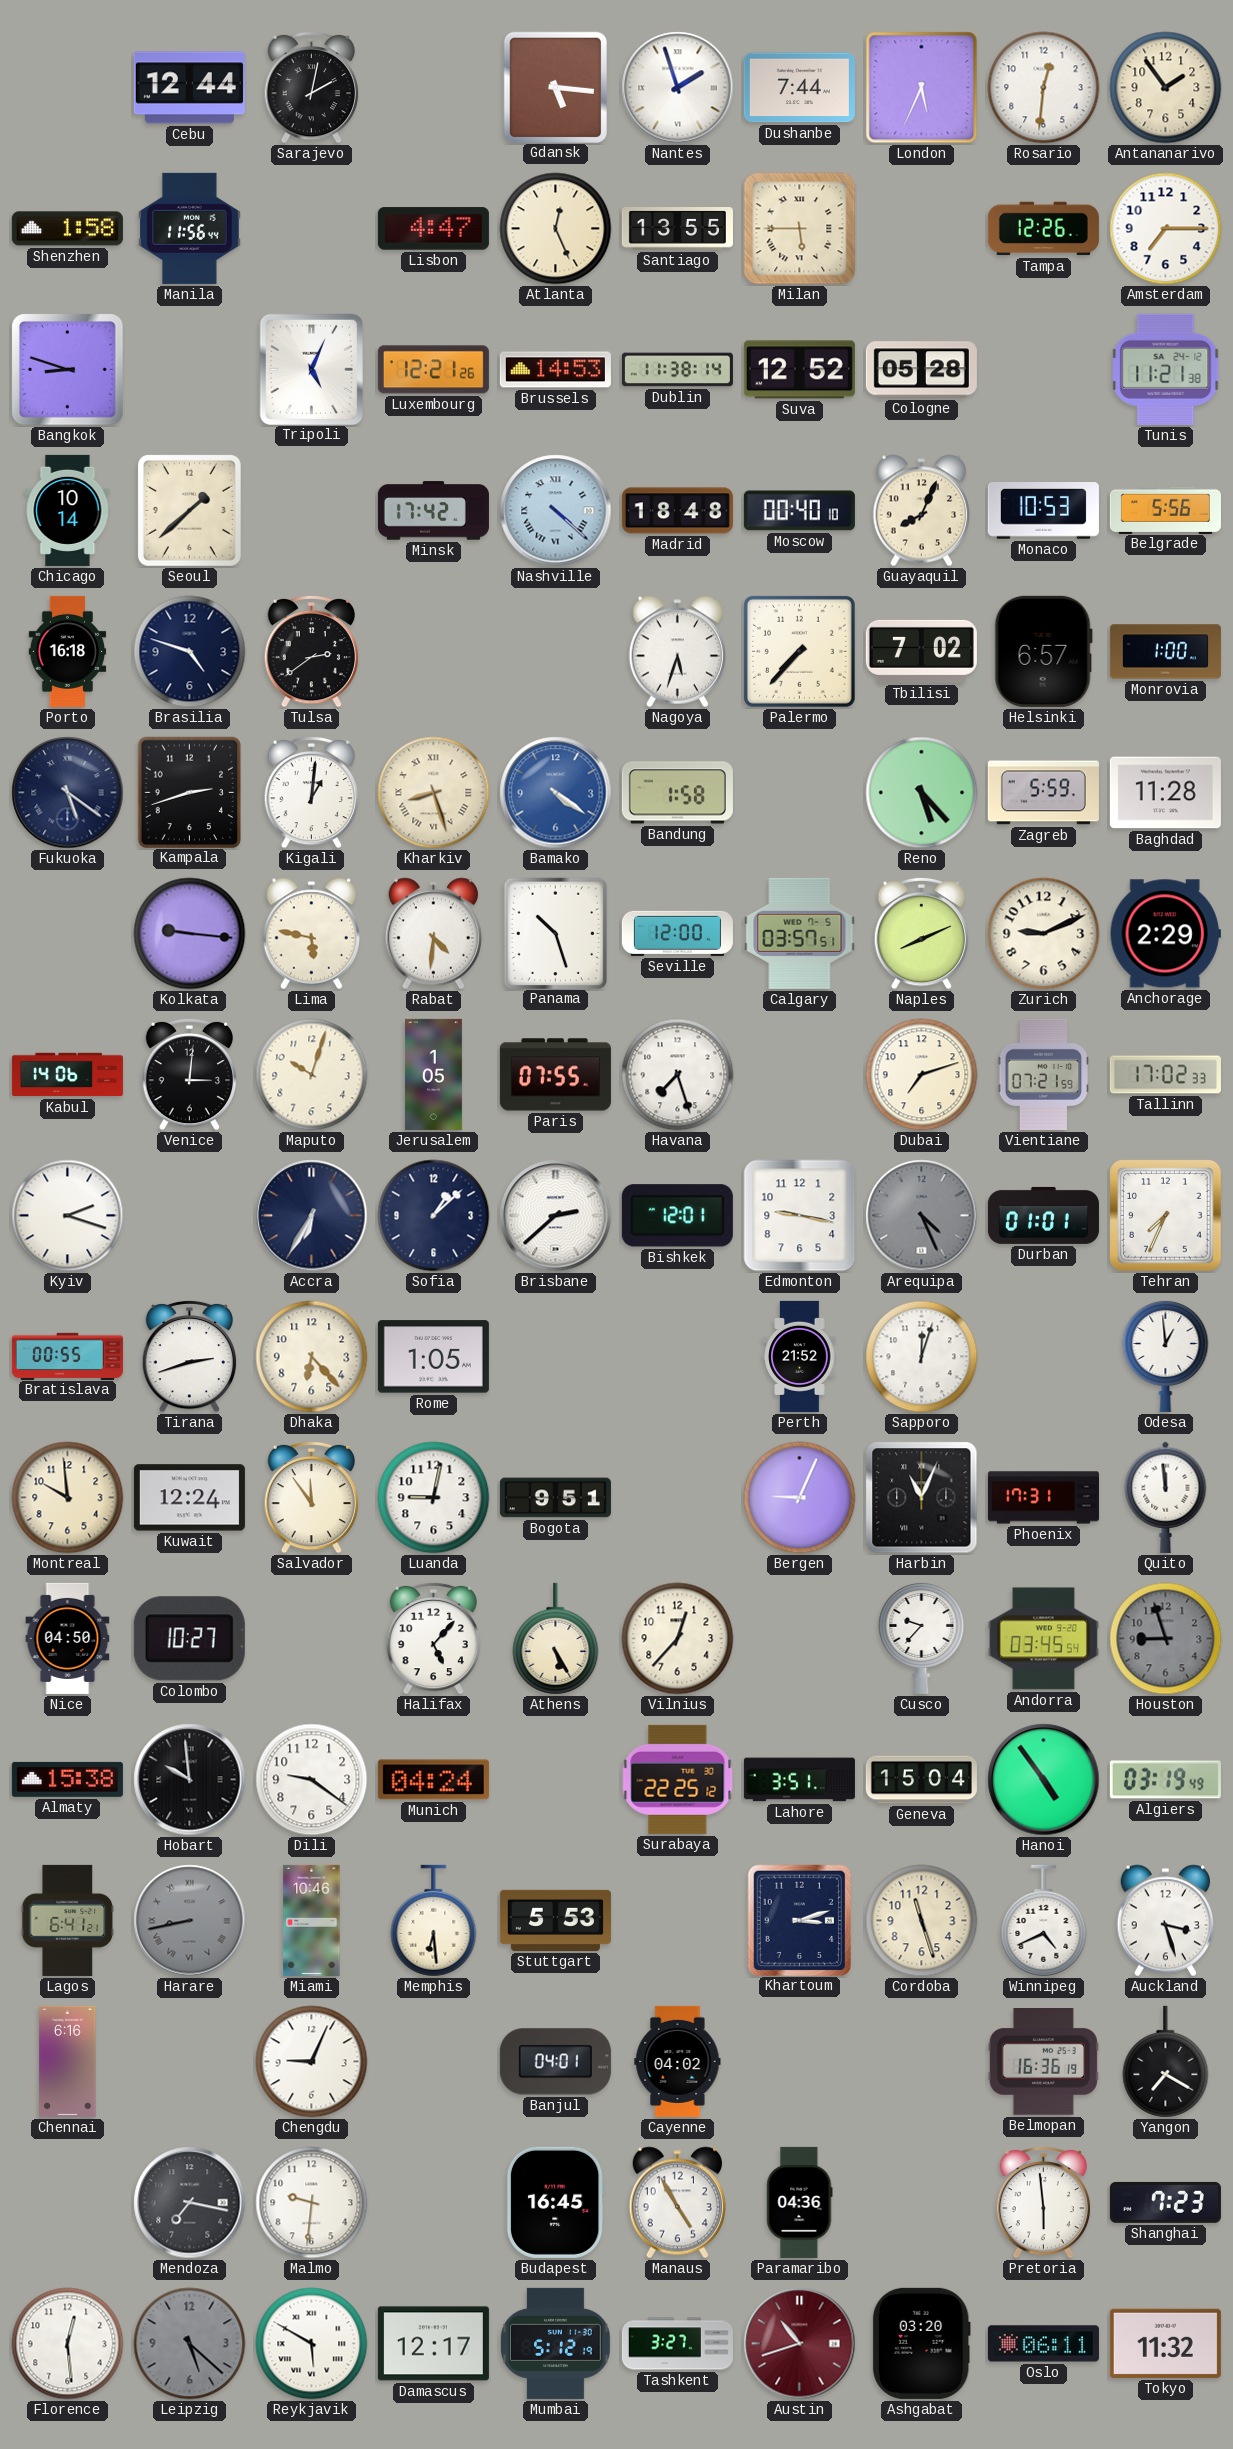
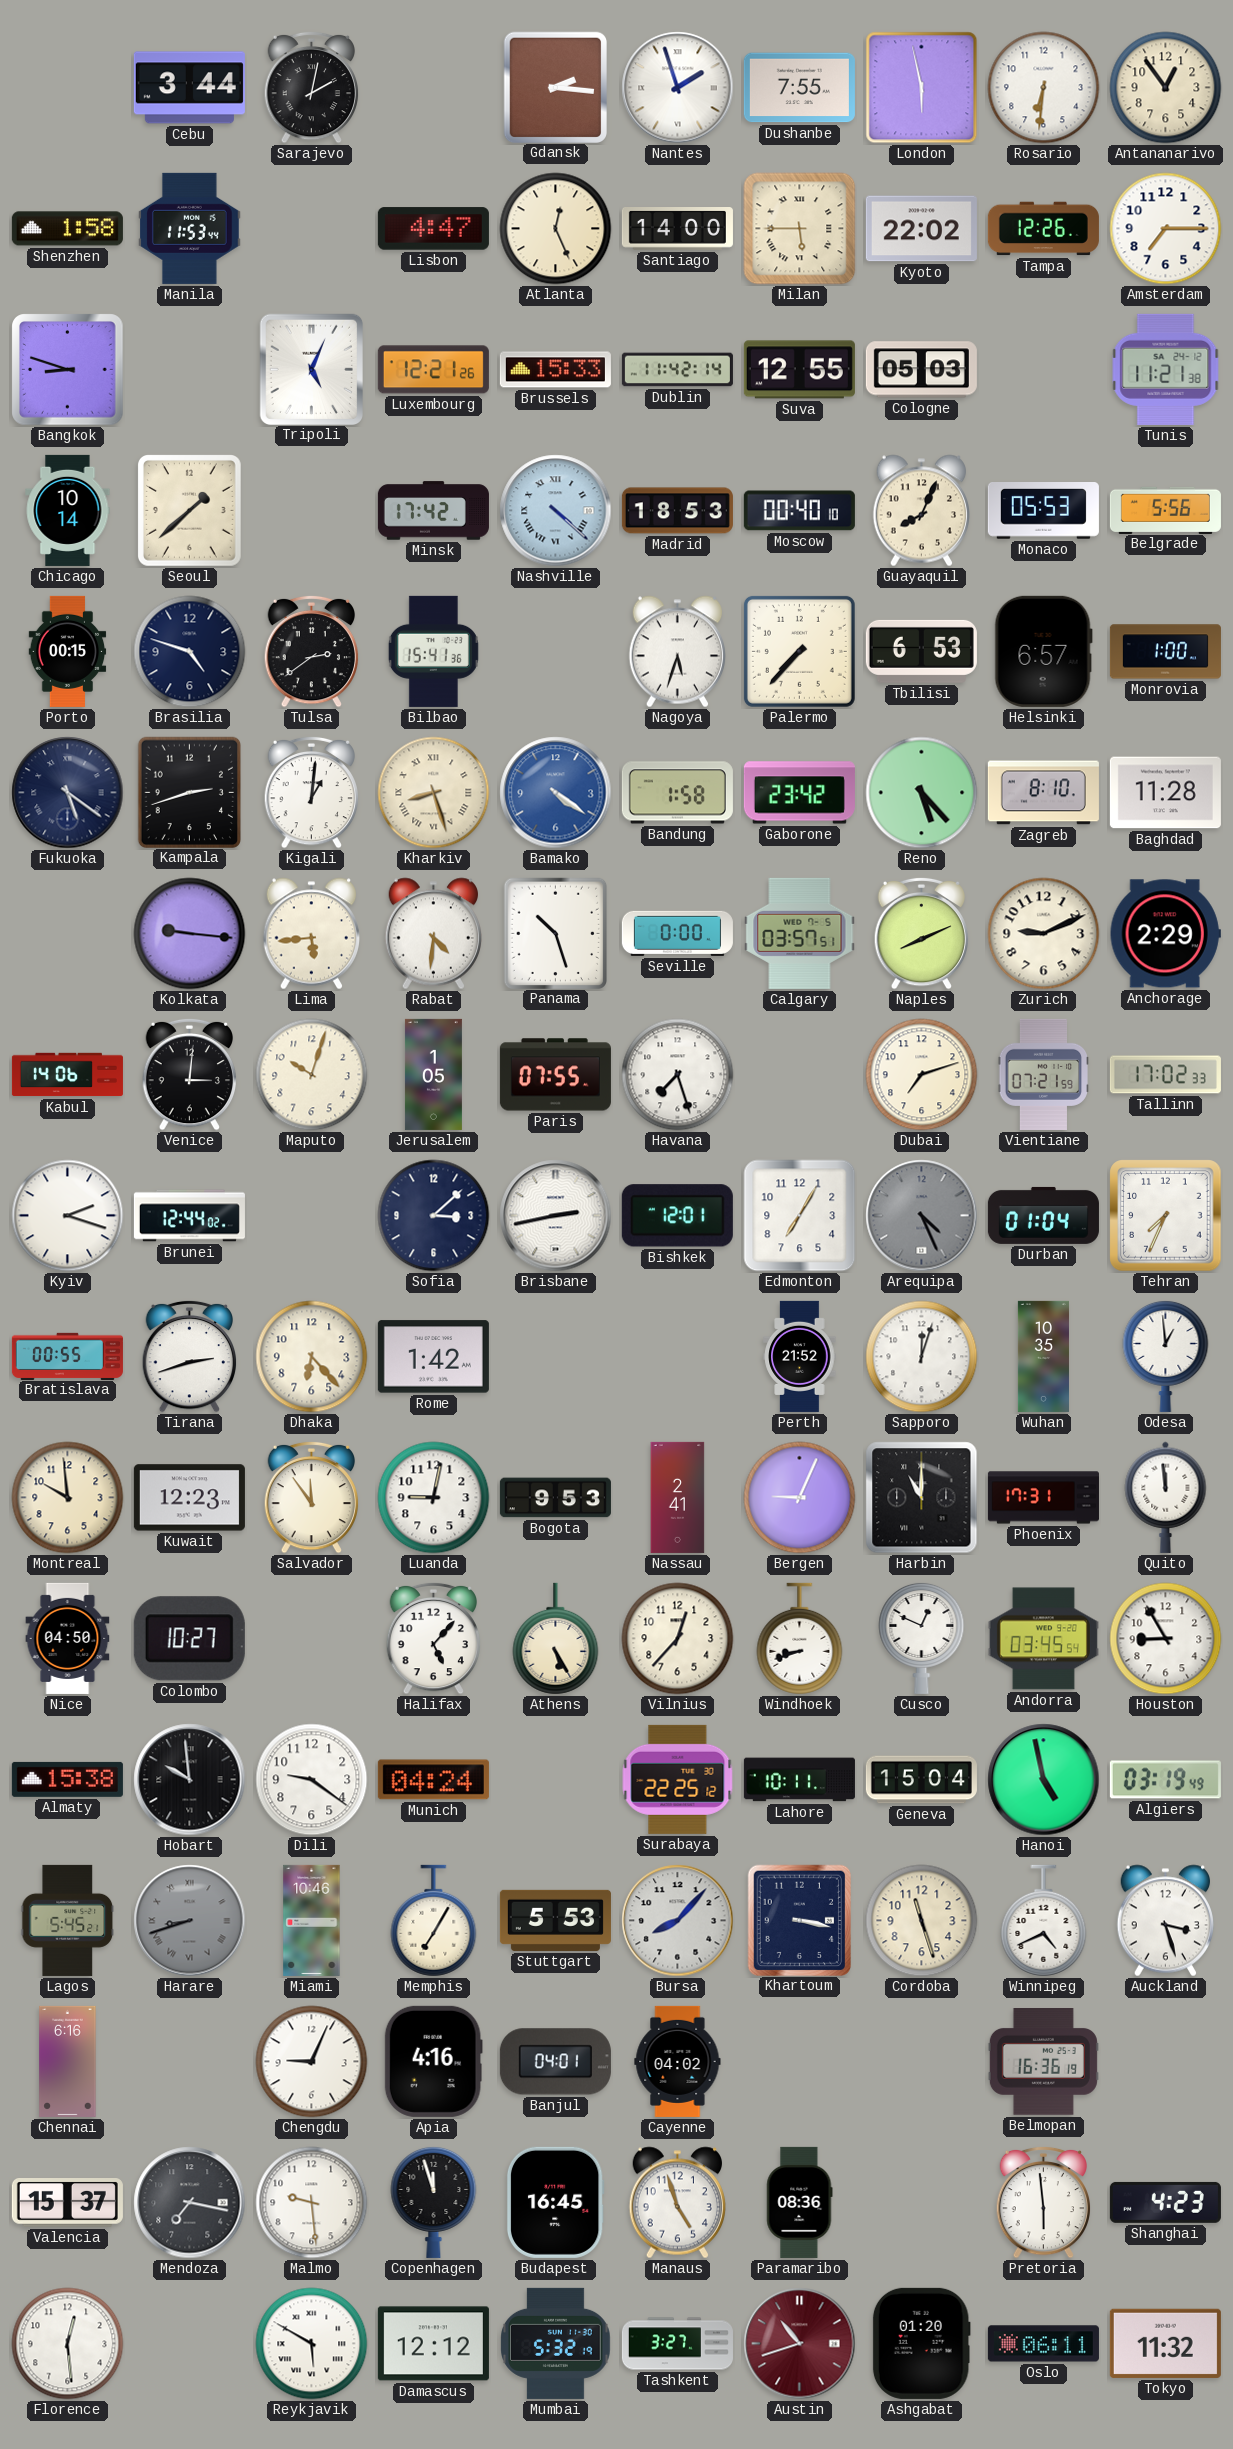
Cebu: 12:44 -> 3:44
Gdansk: 5:16 -> 2:16
Dushanbe: 7:44 -> 7:55
London: 5:34 -> 5:58
Rosario: 12:31 -> 6:31
Antananarivo: 1:54 -> 12:54
Manila: 11:56 -> 11:53
Santiago: 13:55 -> 14:00
Kyoto: none -> 22:02
Brussels: 14:53 -> 15:33
Dublin: 11:38 -> 11:42
Suva: 12:52 -> 12:55
Cologne: 05:28 -> 05:03
Madrid: 18:48 -> 18:53
Monaco: 10:53 -> 05:53
Porto: 16:18 -> 00:15
Bilbao: none -> 15:41
Tbilisi: 7:02 -> 6:53
Gaborone: none -> 23:42
Zagreb: 5:59 -> 8:10
Lima: 5:47 -> 5:44
Seville: 12:00 -> 0:00
Brunei: none -> 12:44
Accra: 6:35 -> none
Sofia: 1:08 -> 3:08
Brisbane: 2:38 -> 2:43
Edmonton: 9:17 -> 7:05
Durban: 01:01 -> 01:04
Rome: 1:05 -> 1:42
Wuhan: none -> 10:35
Kuwait: 12:24 -> 12:23
Bogota: 9:51 -> 9:53
Nassau: none -> 2:41
Harbin: 11:04 -> 11:00
Windhoek: none -> 8:42
Cusco: 9:37 -> 12:49
Houston: 8:57 -> 8:55
Houston dial: grey -> white
Lahore: 3:51 -> 10:11
Hanoi: 4:54 -> 4:58
Lagos: 6:41 -> 5:45
Harare: 8:43 -> 8:42
Memphis: 6:29 -> 7:05
Bursa: none -> 8:07
Khartoum: 3:12 -> 3:17
Apia: none -> 4:16
Yangon: 7:20 -> none
Valencia: none -> 15:37
Malmo: 9:31 -> 9:29
Copenhagen: none -> 11:57
Manaus: 4:55 -> 4:57
Paramaribo: 04:36 -> 08:36
Shanghai: 7:23 -> 4:23
Leipzig: 5:22 -> none
Damascus: 12:17 -> 12:12
Mumbai: 5:12 -> 5:32
Ashgabat: 03:20 -> 01:20
